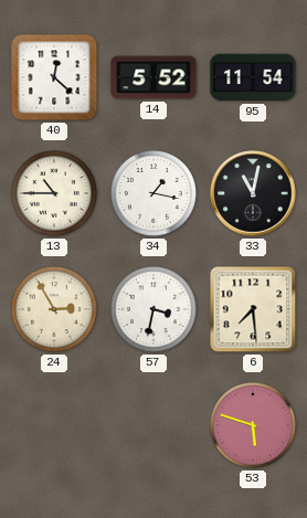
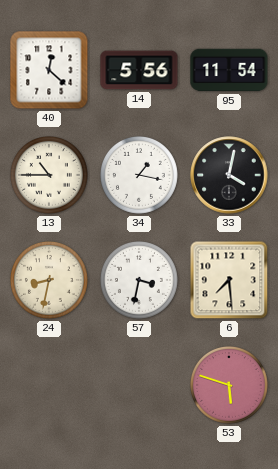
14: 5:52 -> 5:56
33: 11:02 -> 4:02
24: 2:55 -> 8:32
